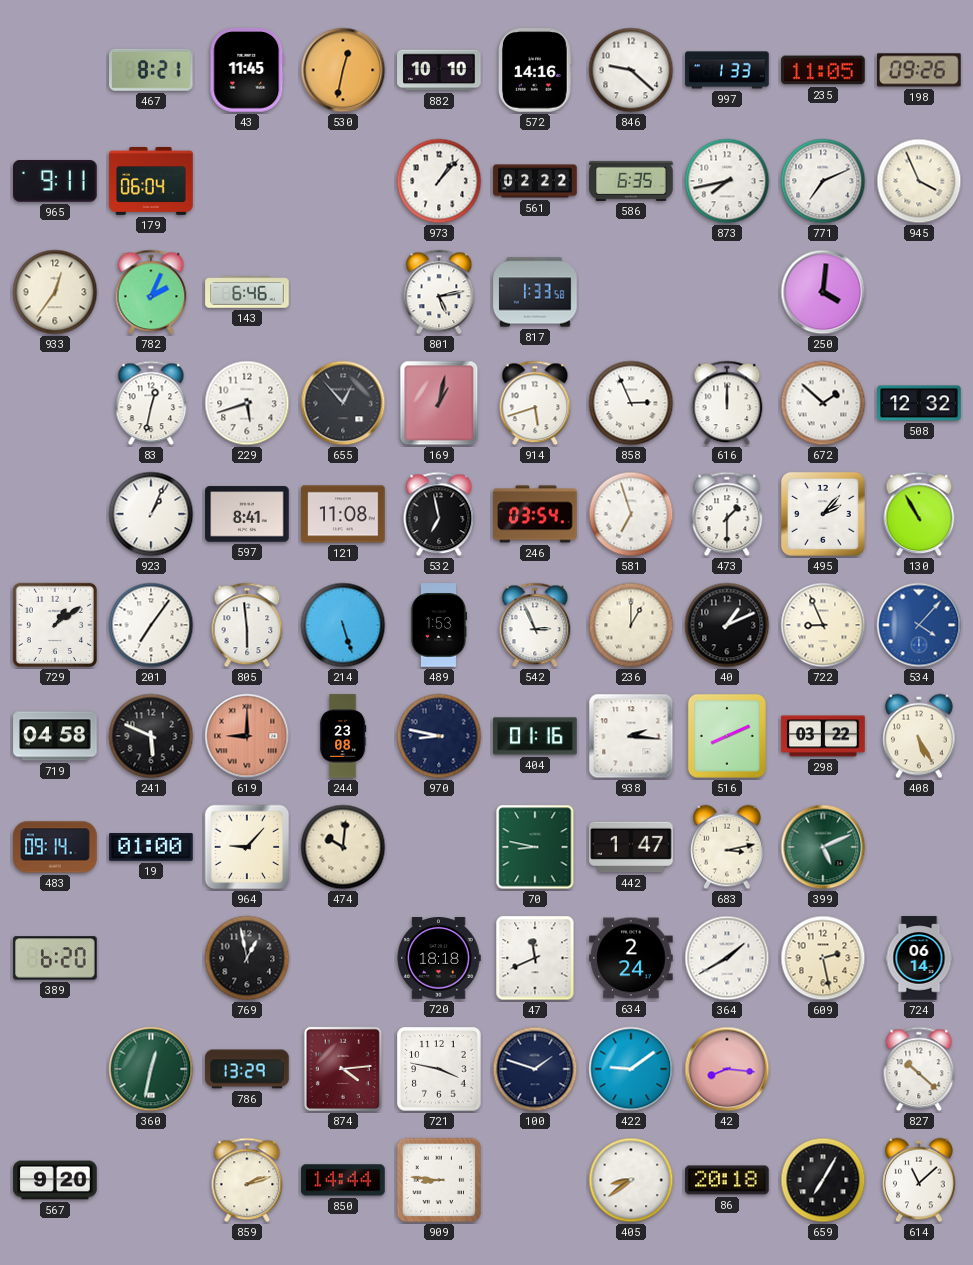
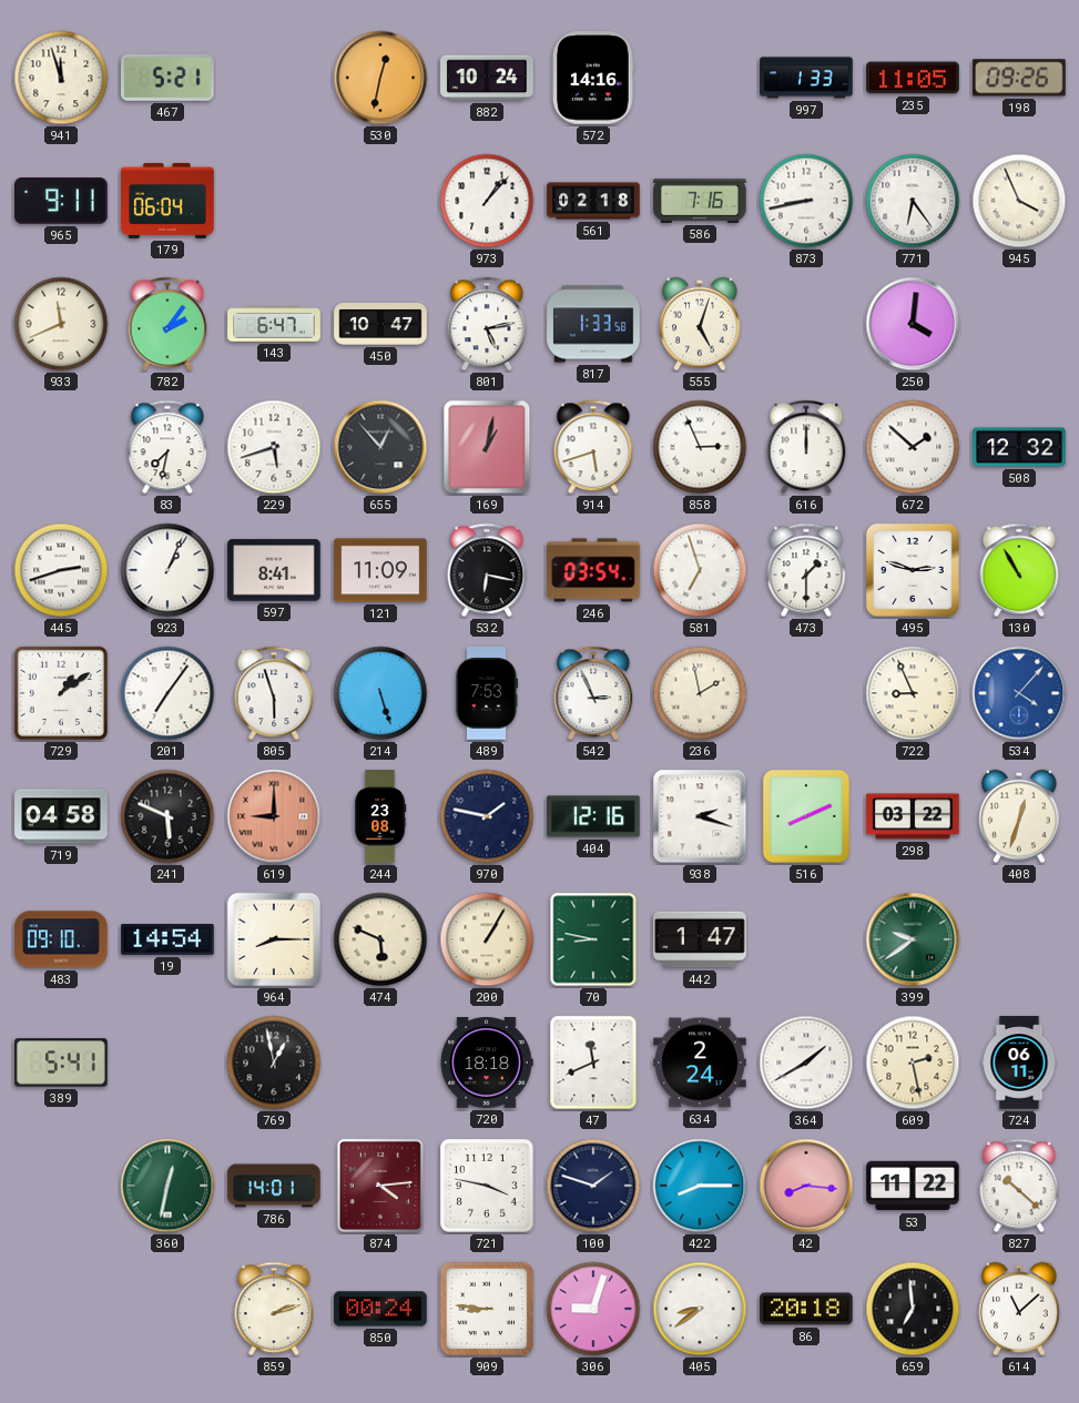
941: none -> 11:57
467: 8:21 -> 5:21
43: 11:45 -> none
882: 10:10 -> 10:24
846: 9:22 -> none
561: 02:22 -> 02:18
586: 6:35 -> 7:16
873: 7:43 -> 8:43
771: 7:11 -> 6:24
933: 12:36 -> 11:41
782: 2:04 -> 2:06
143: 6:46 -> 6:47
450: none -> 10:47
555: none -> 5:03
83: 12:32 -> 7:32
445: none -> 2:42
121: 11:08 -> 11:09
532: 6:58 -> 6:17
495: 2:07 -> 2:48
805: 5:59 -> 5:57
489: 1:53 -> 7:53
236: 1:00 -> 1:58
40: 1:11 -> none
970: 8:47 -> 1:47
404: 01:16 -> 12:16
938: 2:16 -> 2:18
408: 5:25 -> 12:33
483: 09:14 -> 09:10
19: 01:00 -> 14:54
964: 9:07 -> 8:15
474: 10:01 -> 5:49
200: none -> 1:05
683: 3:13 -> none
399: 5:11 -> 9:39
389: 6:20 -> 5:41
724: 06:14 -> 06:11
786: 13:29 -> 14:01
422: 9:09 -> 8:15
53: none -> 11:22
567: 9:20 -> none
850: 14:44 -> 00:24
306: none -> 9:03
659: 7:05 -> 6:59
